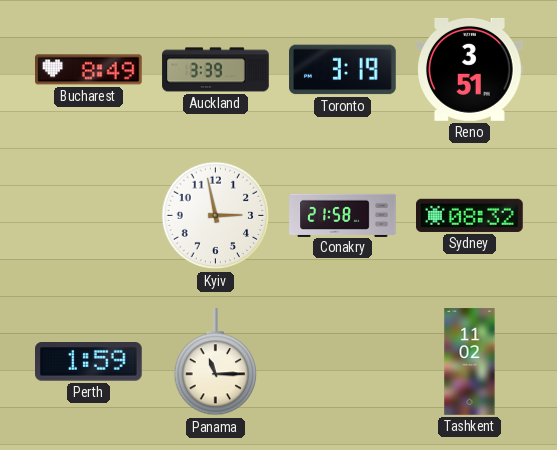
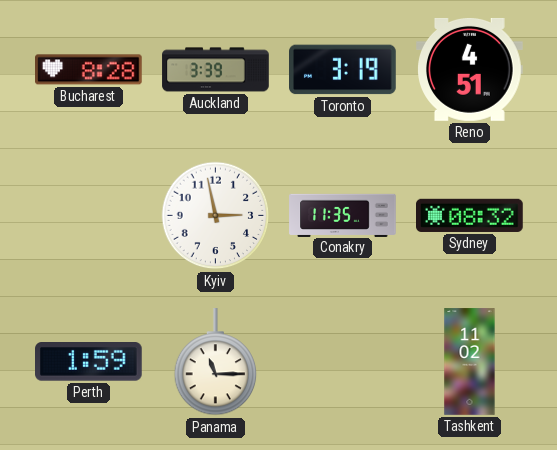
Bucharest: 8:49 -> 8:28
Reno: 3:51 -> 4:51
Conakry: 21:58 -> 11:35
